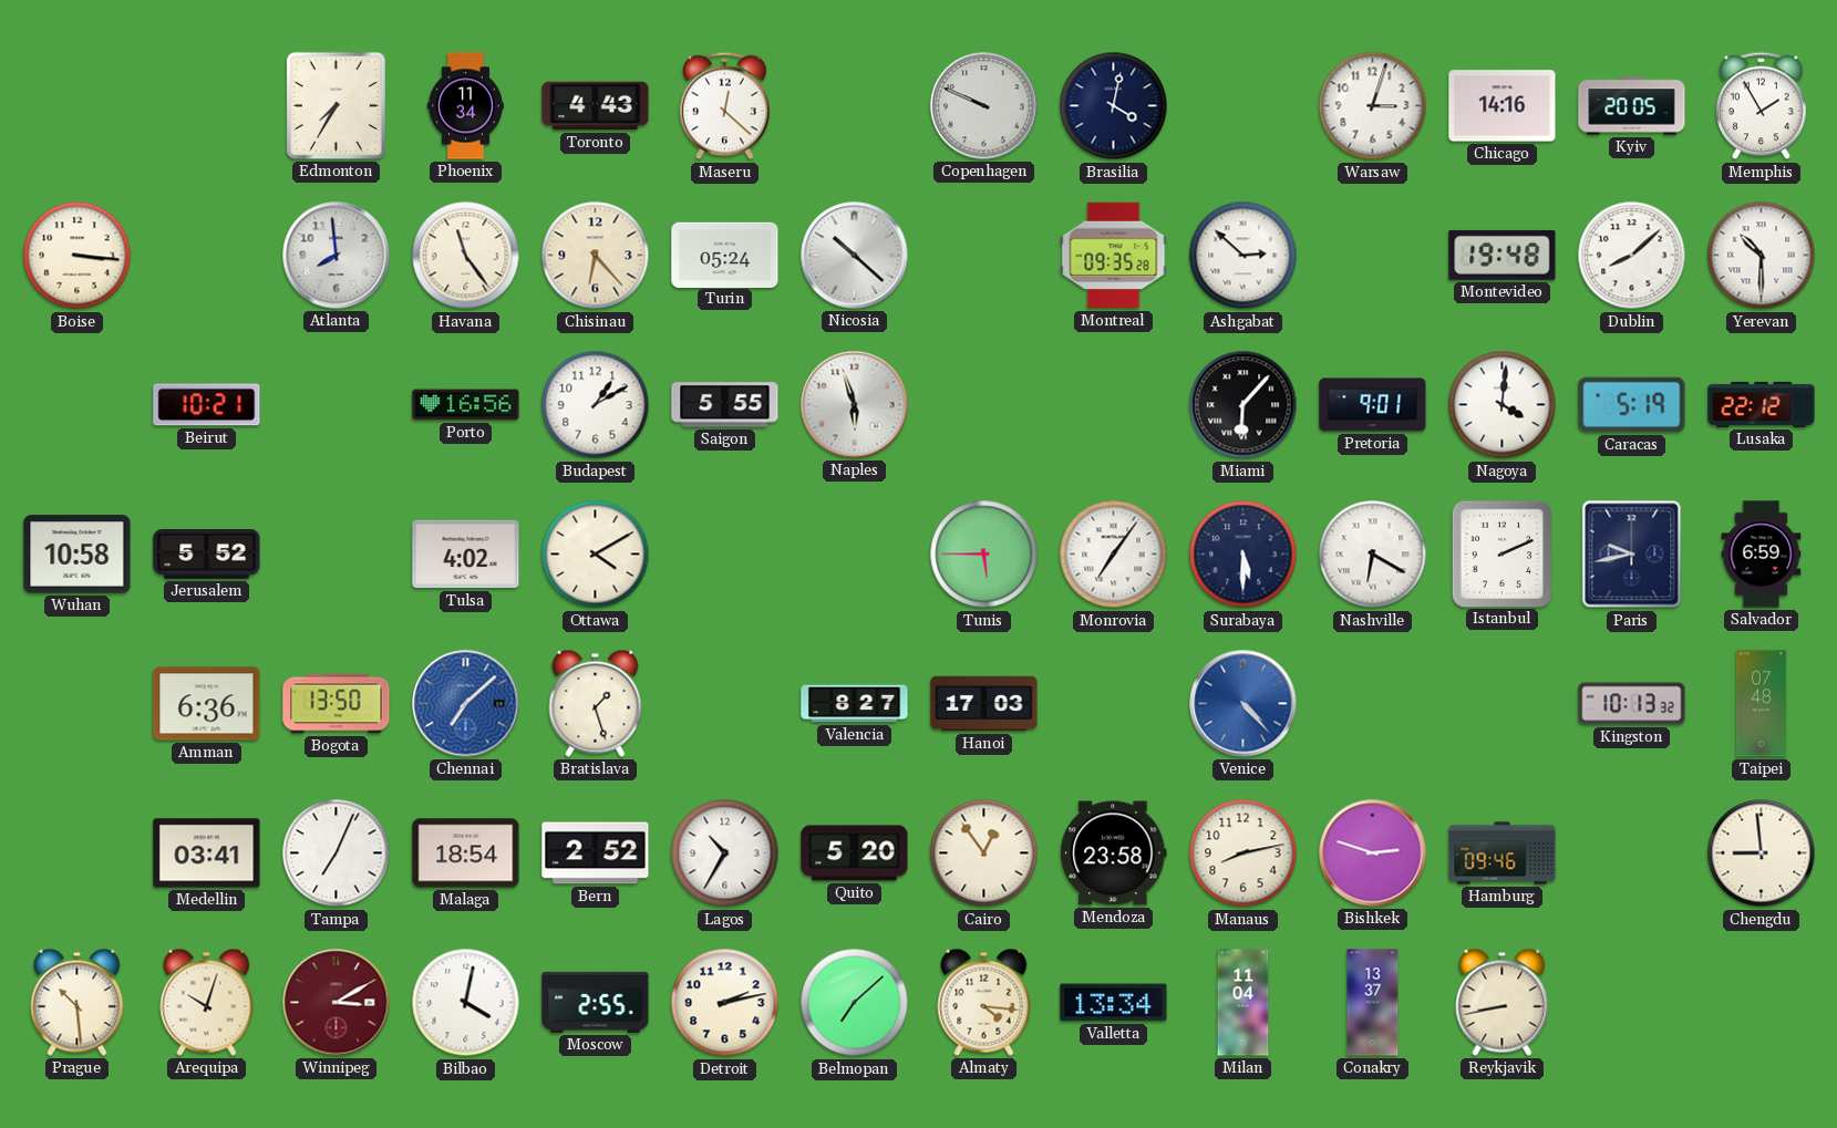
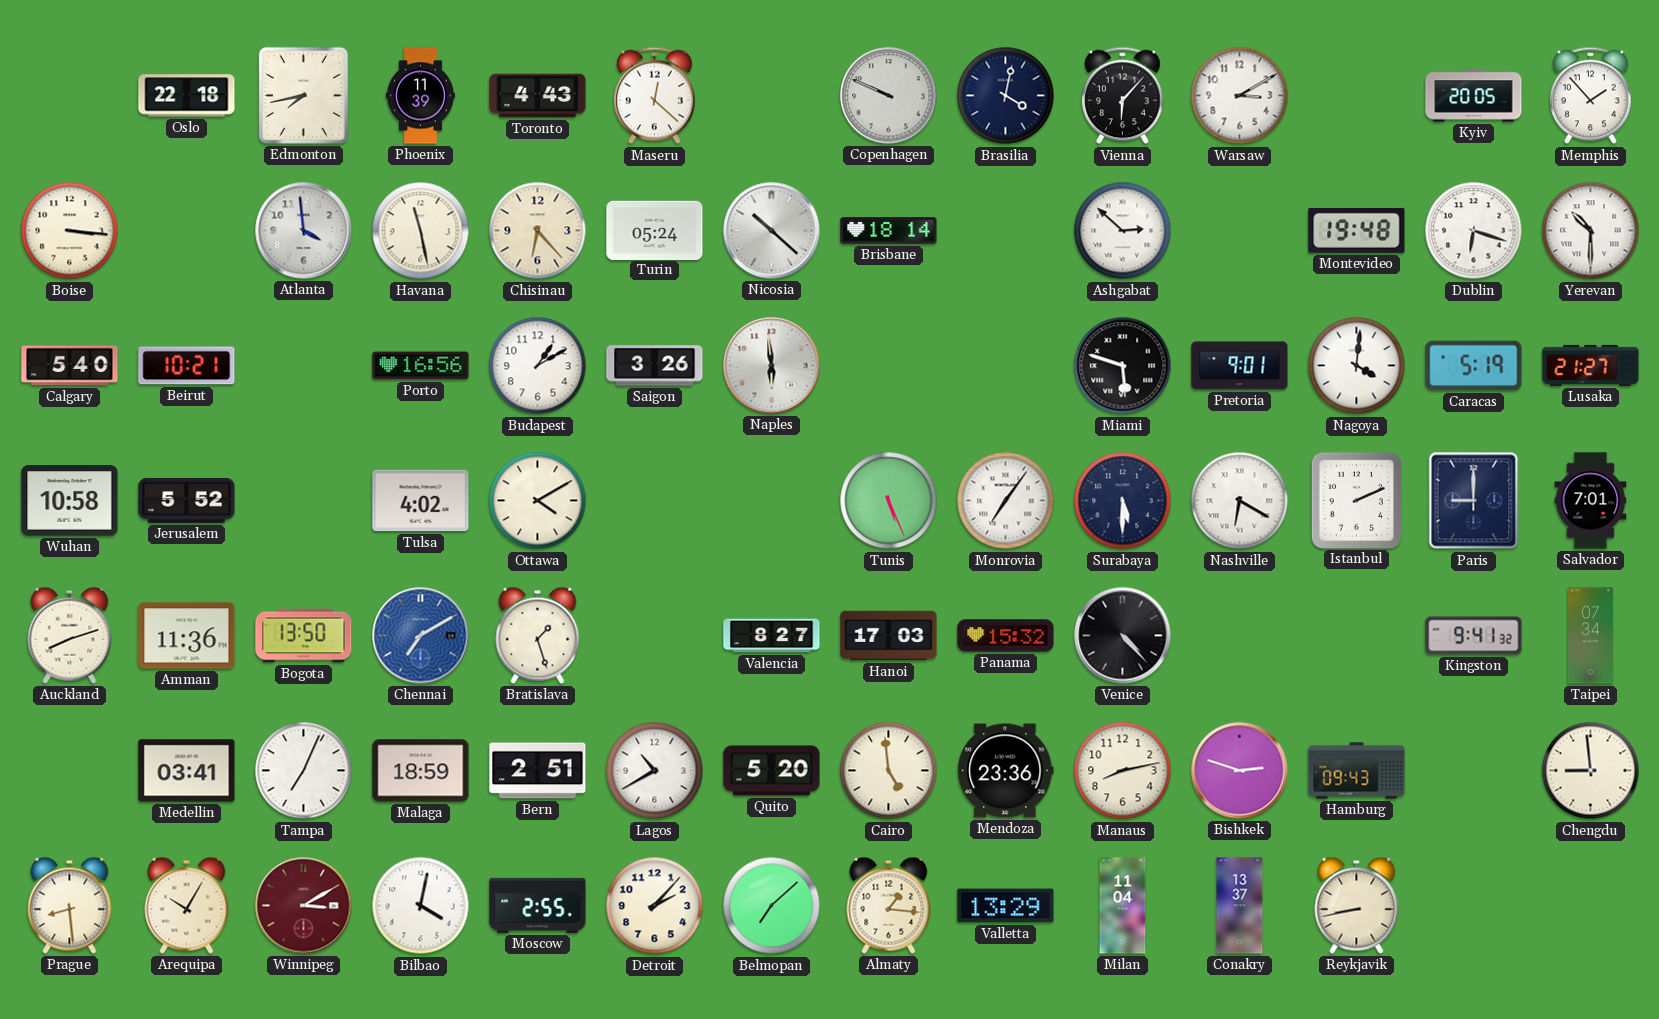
Oslo: none -> 22:18
Edmonton: 7:35 -> 7:43
Phoenix: 11:34 -> 11:39
Vienna: none -> 6:07
Warsaw: 3:03 -> 3:10
Chicago: 14:16 -> none
Memphis: 1:55 -> 1:53
Atlanta: 7:59 -> 3:59
Havana: 11:24 -> 11:28
Brisbane: none -> 18:14
Montreal: 09:35 -> none
Dublin: 8:08 -> 6:18
Calgary: none -> 5:40
Saigon: 5:55 -> 3:26
Naples: 5:57 -> 5:59
Miami: 6:07 -> 5:48
Lusaka: 22:12 -> 21:27
Tunis: 5:45 -> 5:26
Paris: 9:43 -> 9:00
Salvador: 6:59 -> 7:01
Auckland: none -> 8:12
Amman: 6:36 -> 11:36
Chennai: 7:08 -> 7:10
Panama: none -> 15:32
Venice dial: blue -> black
Kingston: 10:13 -> 9:41
Taipei: 07:48 -> 07:34
Malaga: 18:54 -> 18:59
Bern: 2:52 -> 2:51
Lagos: 10:35 -> 10:40
Cairo: 12:54 -> 4:59
Mendoza: 23:58 -> 23:36
Hamburg: 09:46 -> 09:43
Prague: 10:29 -> 8:29
Arequipa: 10:03 -> 10:05
Detroit: 2:13 -> 2:07
Almaty: 4:16 -> 1:16
Valletta: 13:34 -> 13:29
